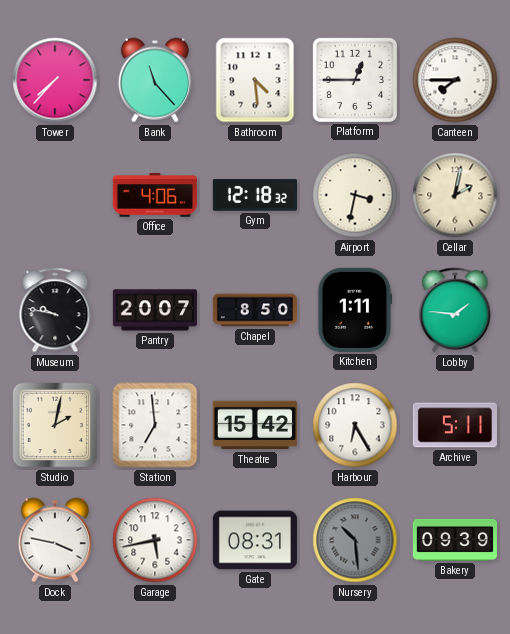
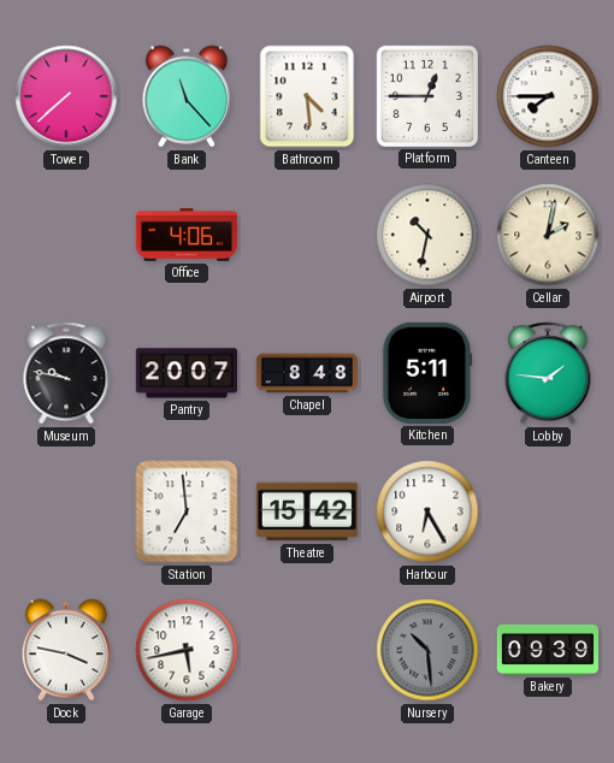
Tower: 7:37 -> 7:38
Gym: 12:18 -> none
Airport: 3:32 -> 10:32
Chapel: 8:50 -> 8:48
Kitchen: 1:11 -> 5:11
Studio: 2:02 -> none
Archive: 5:11 -> none
Gate: 08:31 -> none
